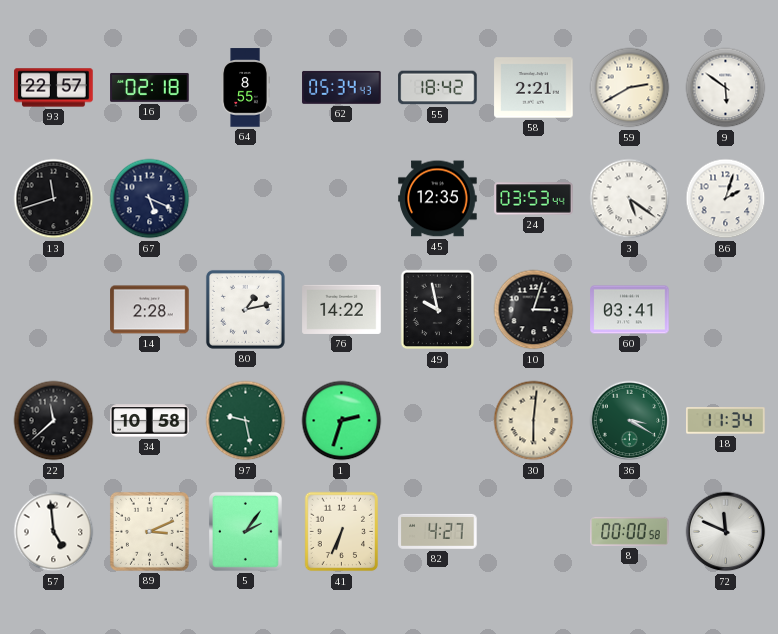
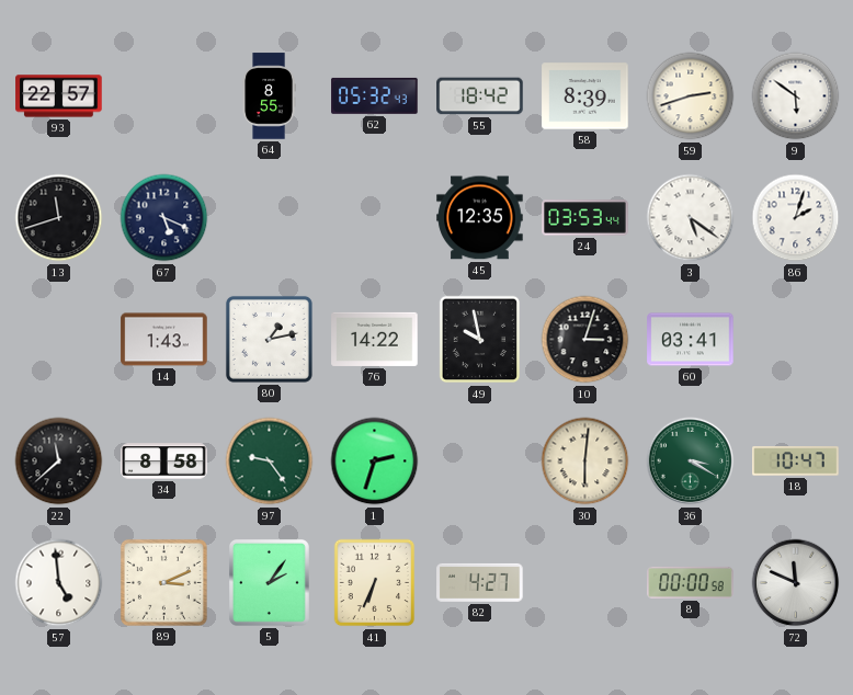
16: 02:18 -> none
62: 05:34 -> 05:32
58: 2:21 -> 8:39
59: 2:40 -> 2:42
14: 2:28 -> 1:43
34: 10:58 -> 8:58
97: 9:28 -> 9:24
18: 11:34 -> 10:47
